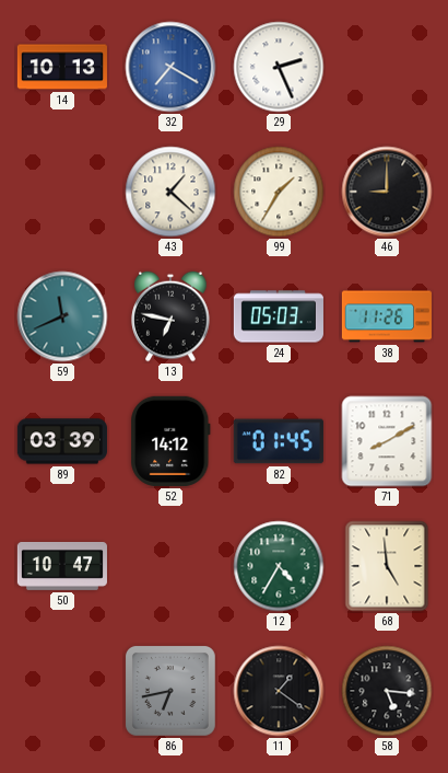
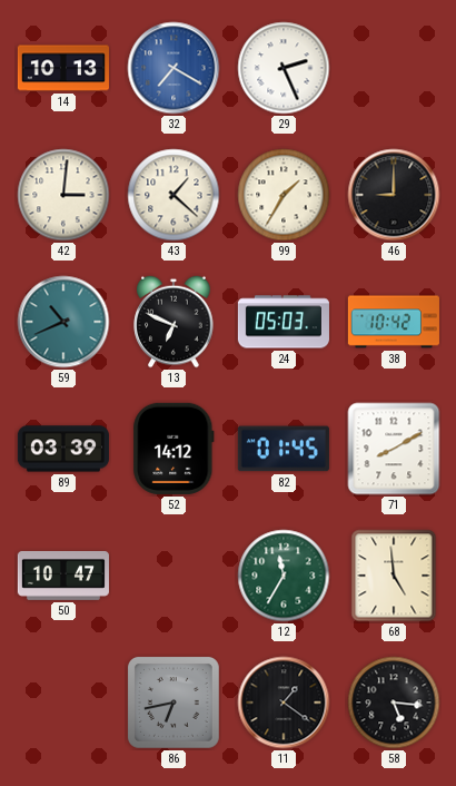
42: none -> 3:01
59: 11:41 -> 10:41
13: 6:47 -> 6:49
38: 11:26 -> 10:42
12: 4:35 -> 11:35
